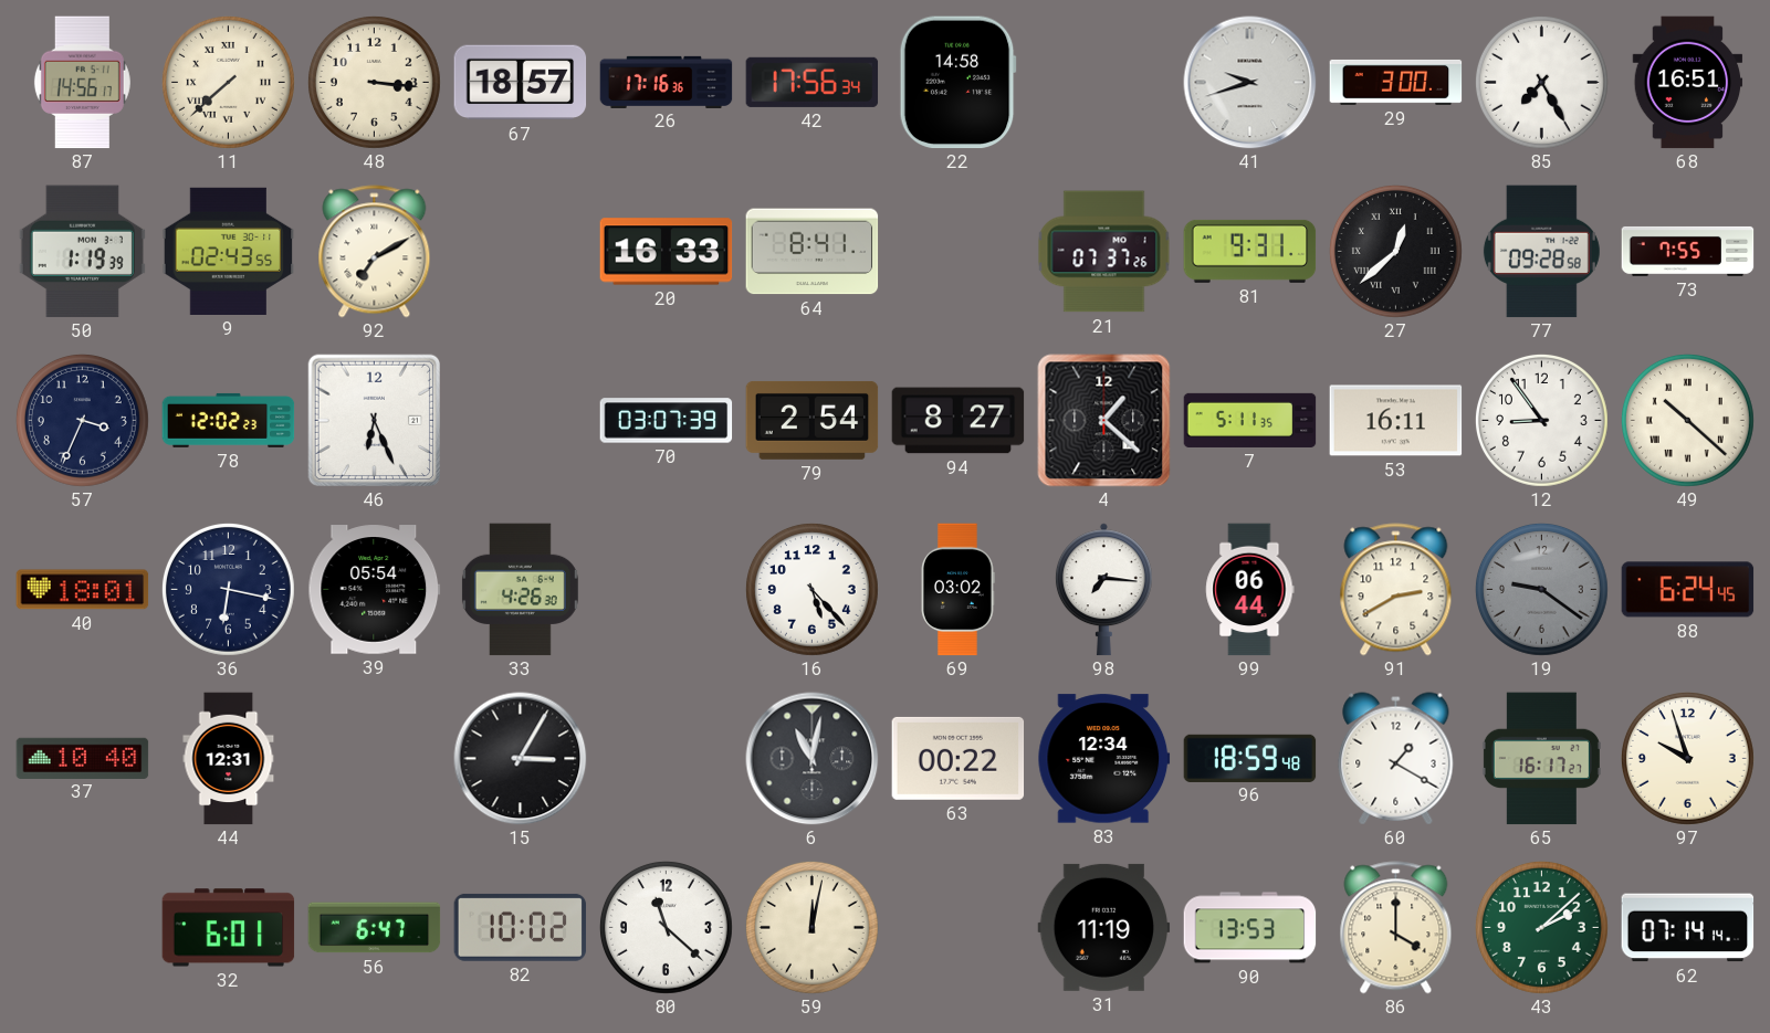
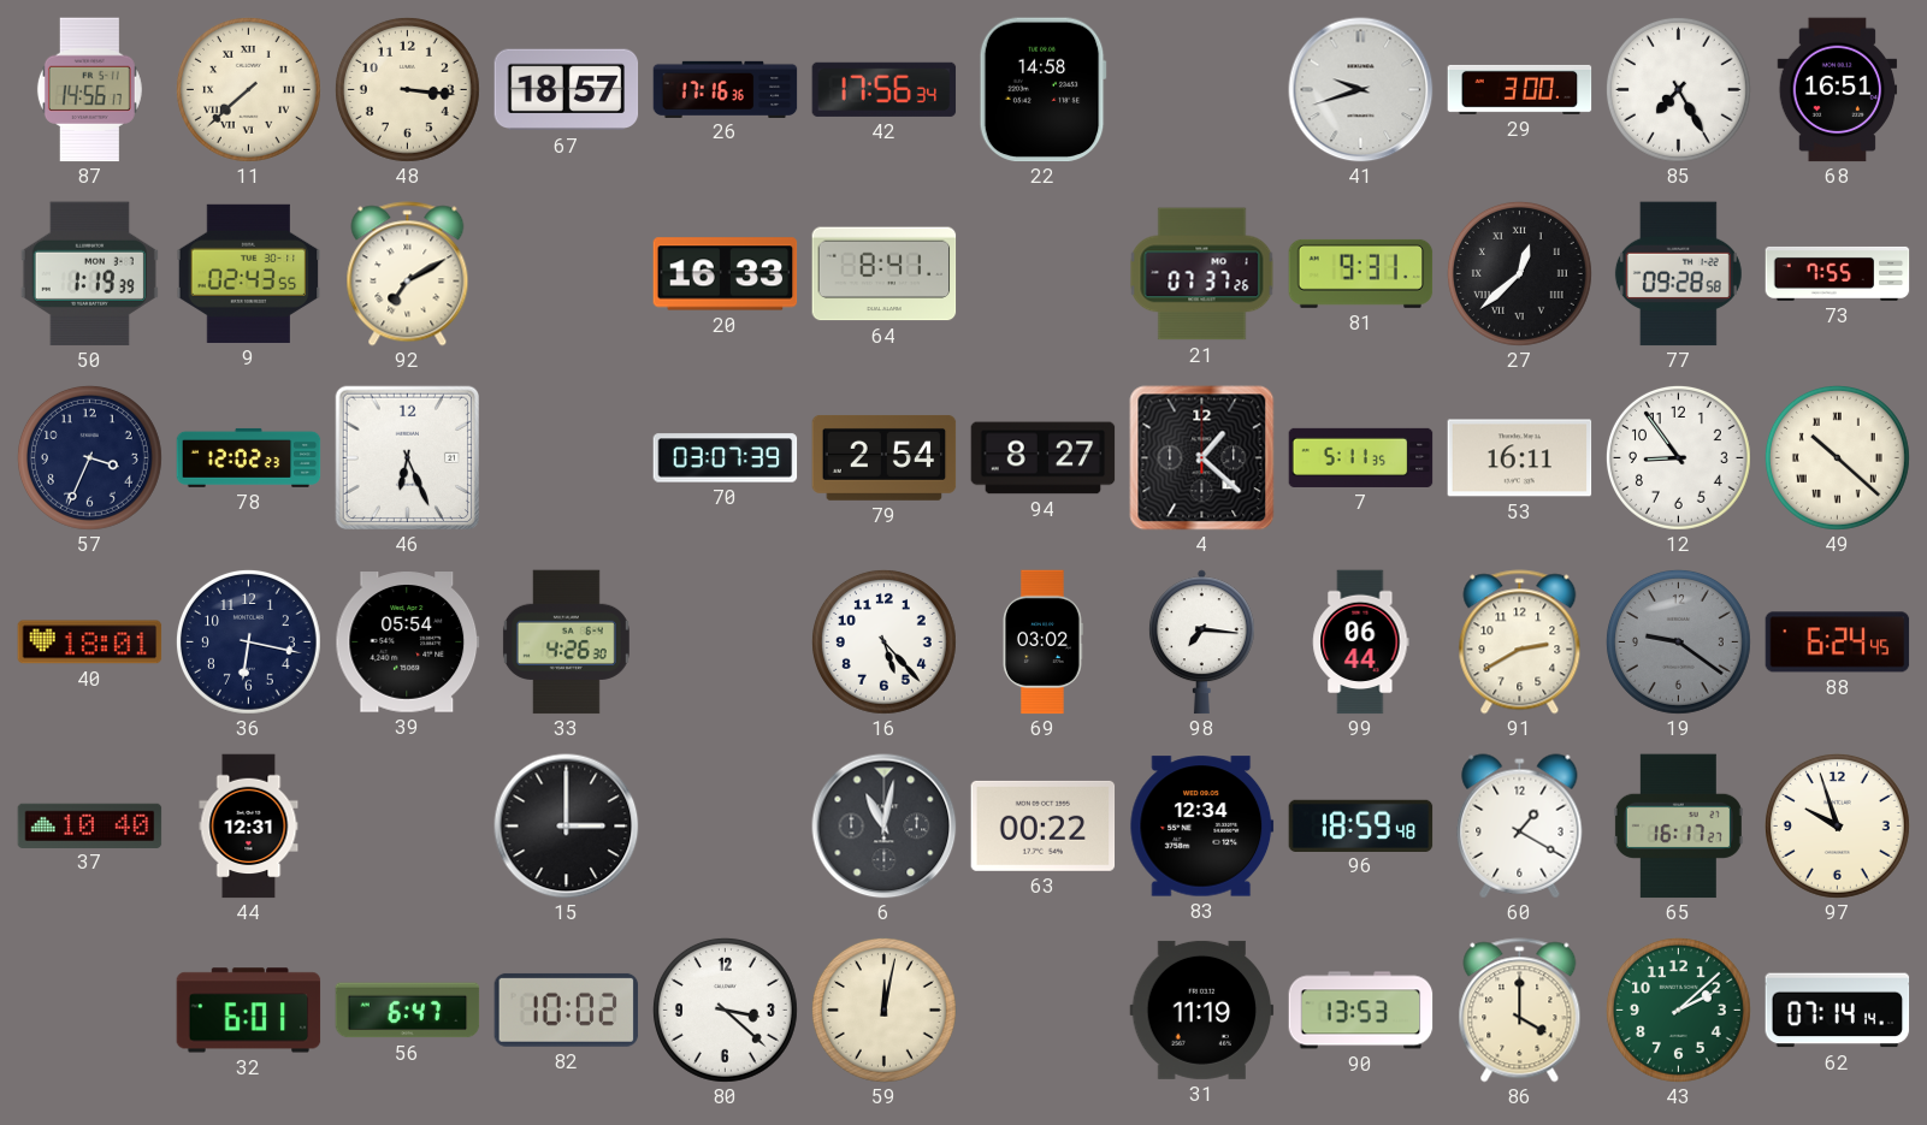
15: 3:05 -> 3:00
80: 11:22 -> 3:22
